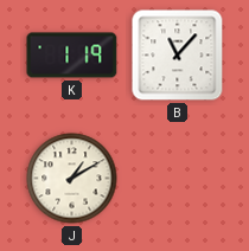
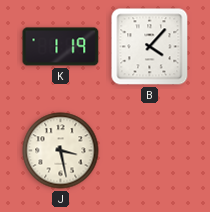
B: 11:07 -> 4:07
J: 1:10 -> 3:28
